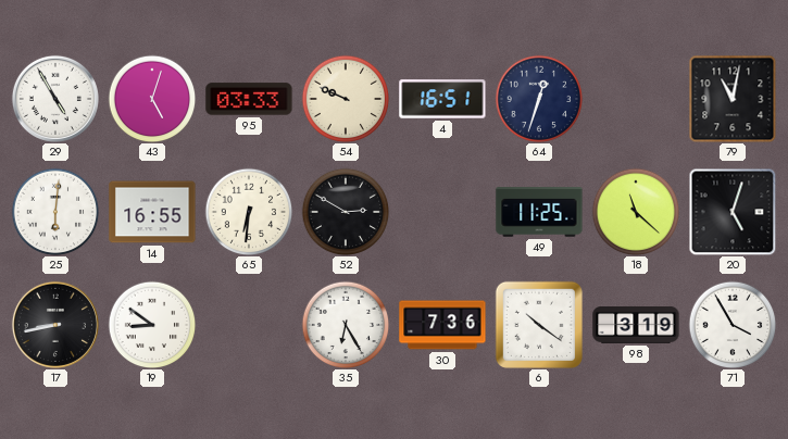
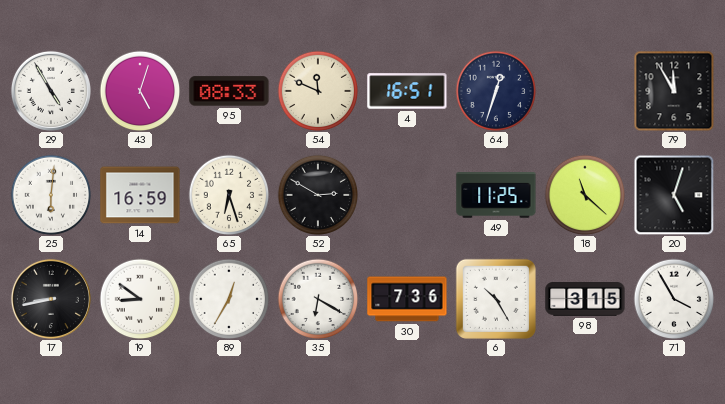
95: 03:33 -> 08:33
54: 9:49 -> 11:49
79: 11:02 -> 11:55
14: 16:55 -> 16:59
65: 6:31 -> 6:27
89: none -> 12:35
35: 6:25 -> 6:20
6: 10:21 -> 10:25
98: 3:19 -> 3:15
